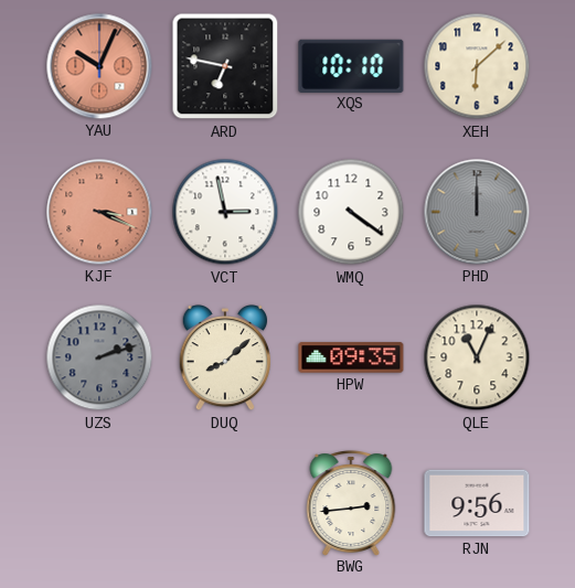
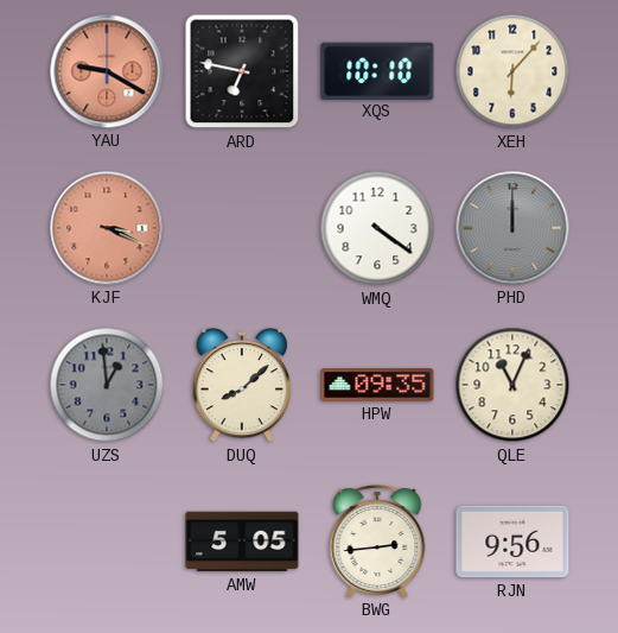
YAU: 10:04 -> 9:20
XEH: 6:08 -> 6:07
VCT: 2:58 -> none
UZS: 2:12 -> 12:59
AMW: none -> 5:05
